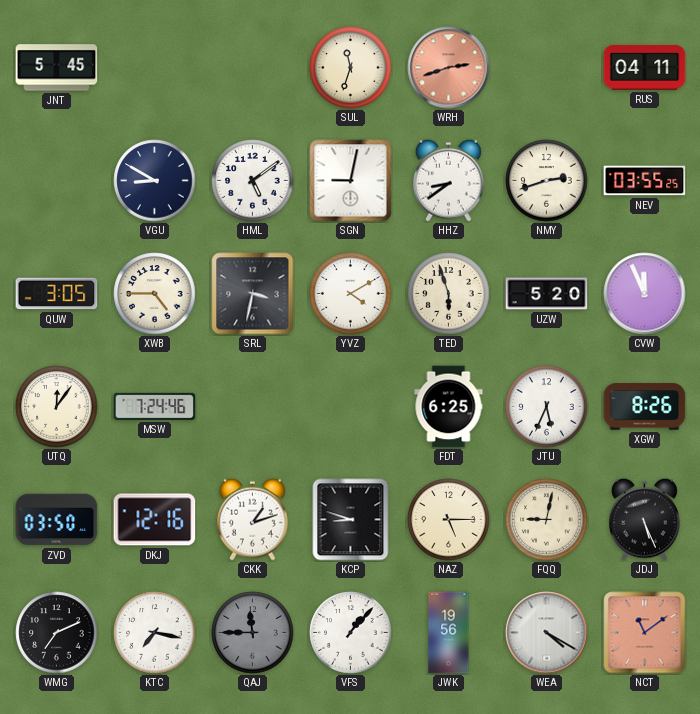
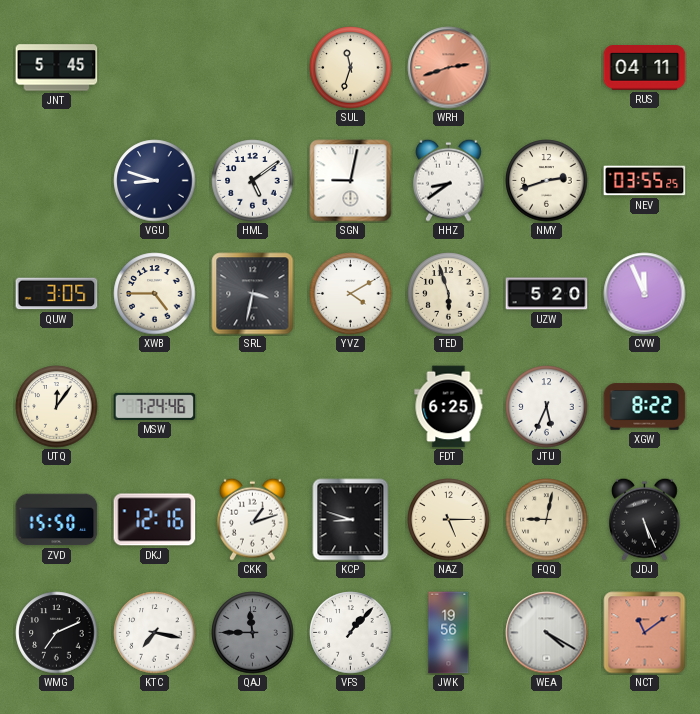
VGU: 8:50 -> 8:48
XGW: 8:26 -> 8:22
ZVD: 03:50 -> 15:50
